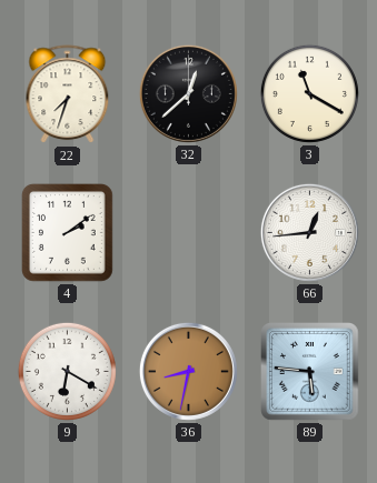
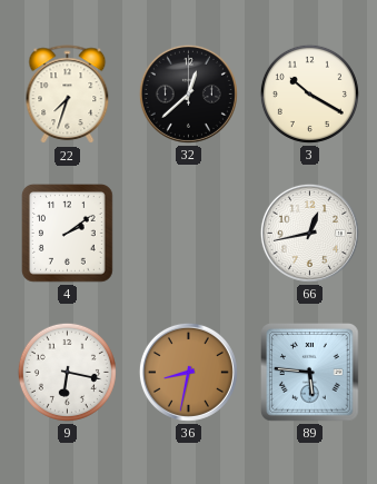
3: 11:20 -> 10:20
66: 12:44 -> 12:43
9: 6:20 -> 6:17
